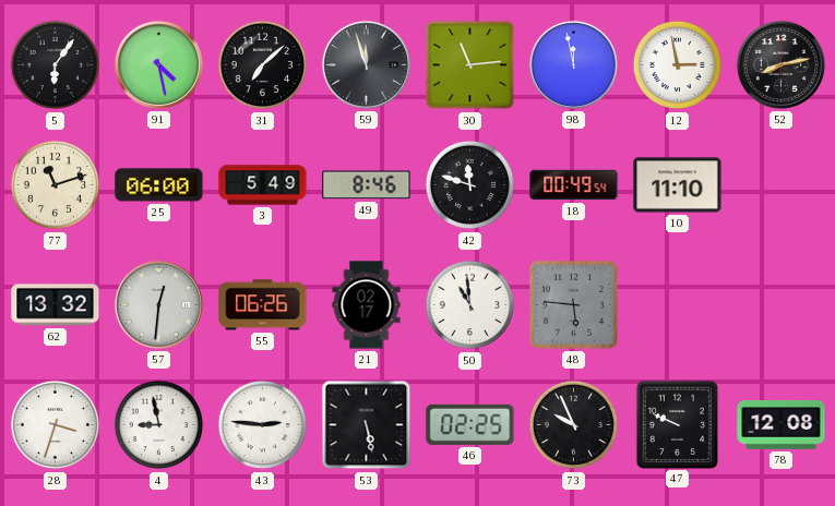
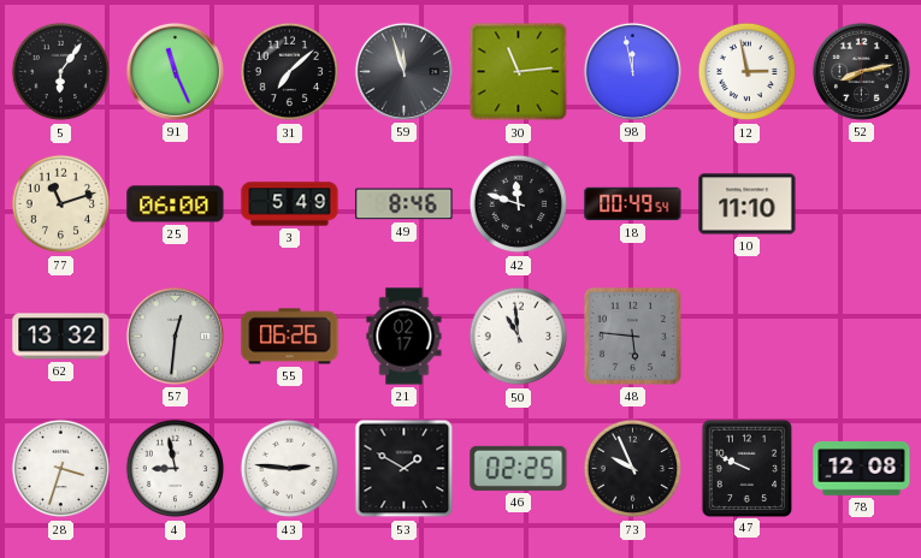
91: 4:28 -> 11:26
53: 5:28 -> 1:50
